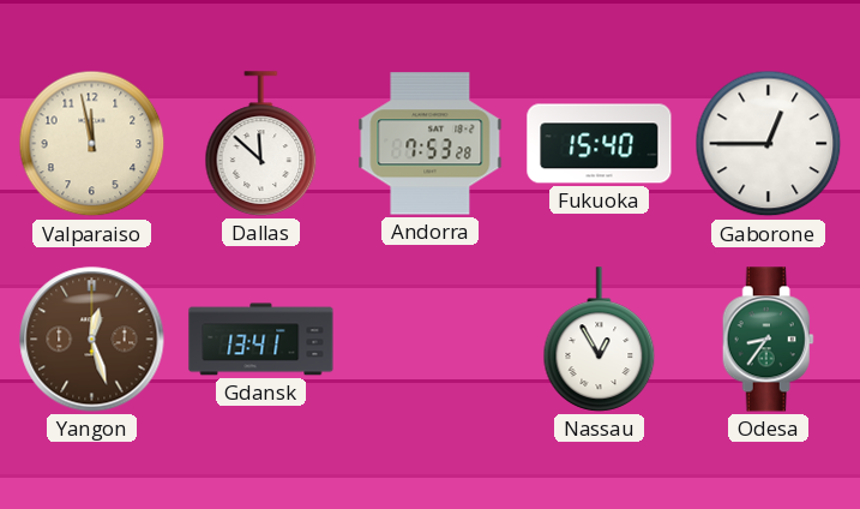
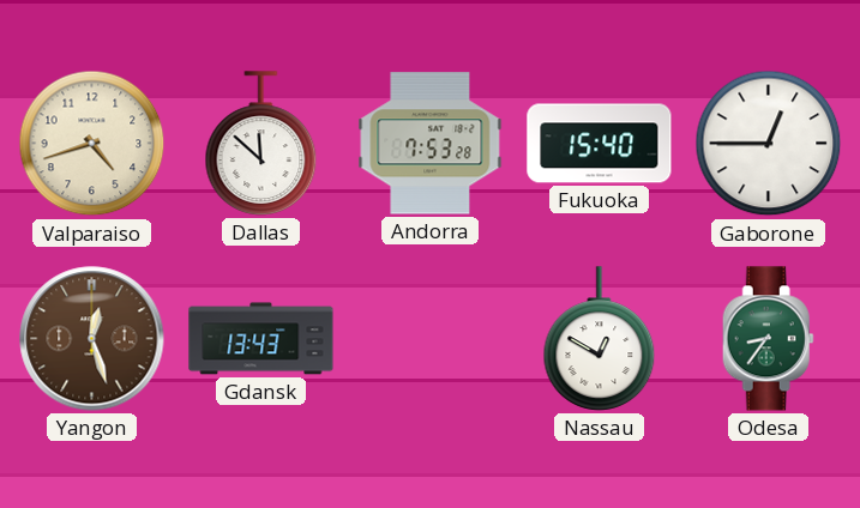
Valparaiso: 11:58 -> 4:42
Gdansk: 13:41 -> 13:43
Nassau: 12:55 -> 12:50
